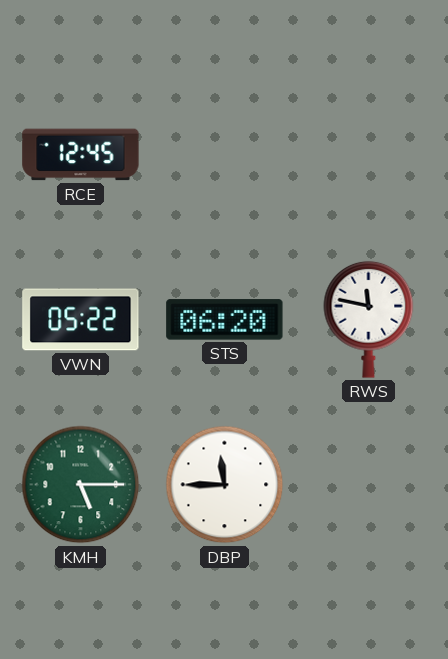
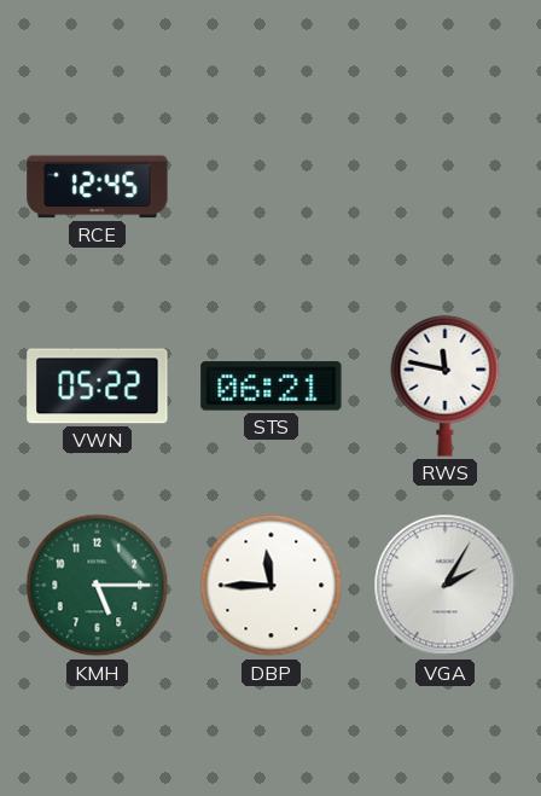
STS: 06:20 -> 06:21
VGA: none -> 2:05
